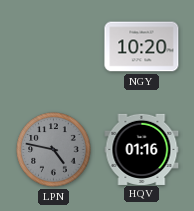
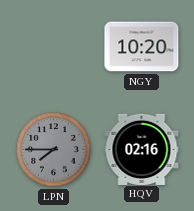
LPN: 4:47 -> 7:45
HQV: 01:16 -> 02:16
